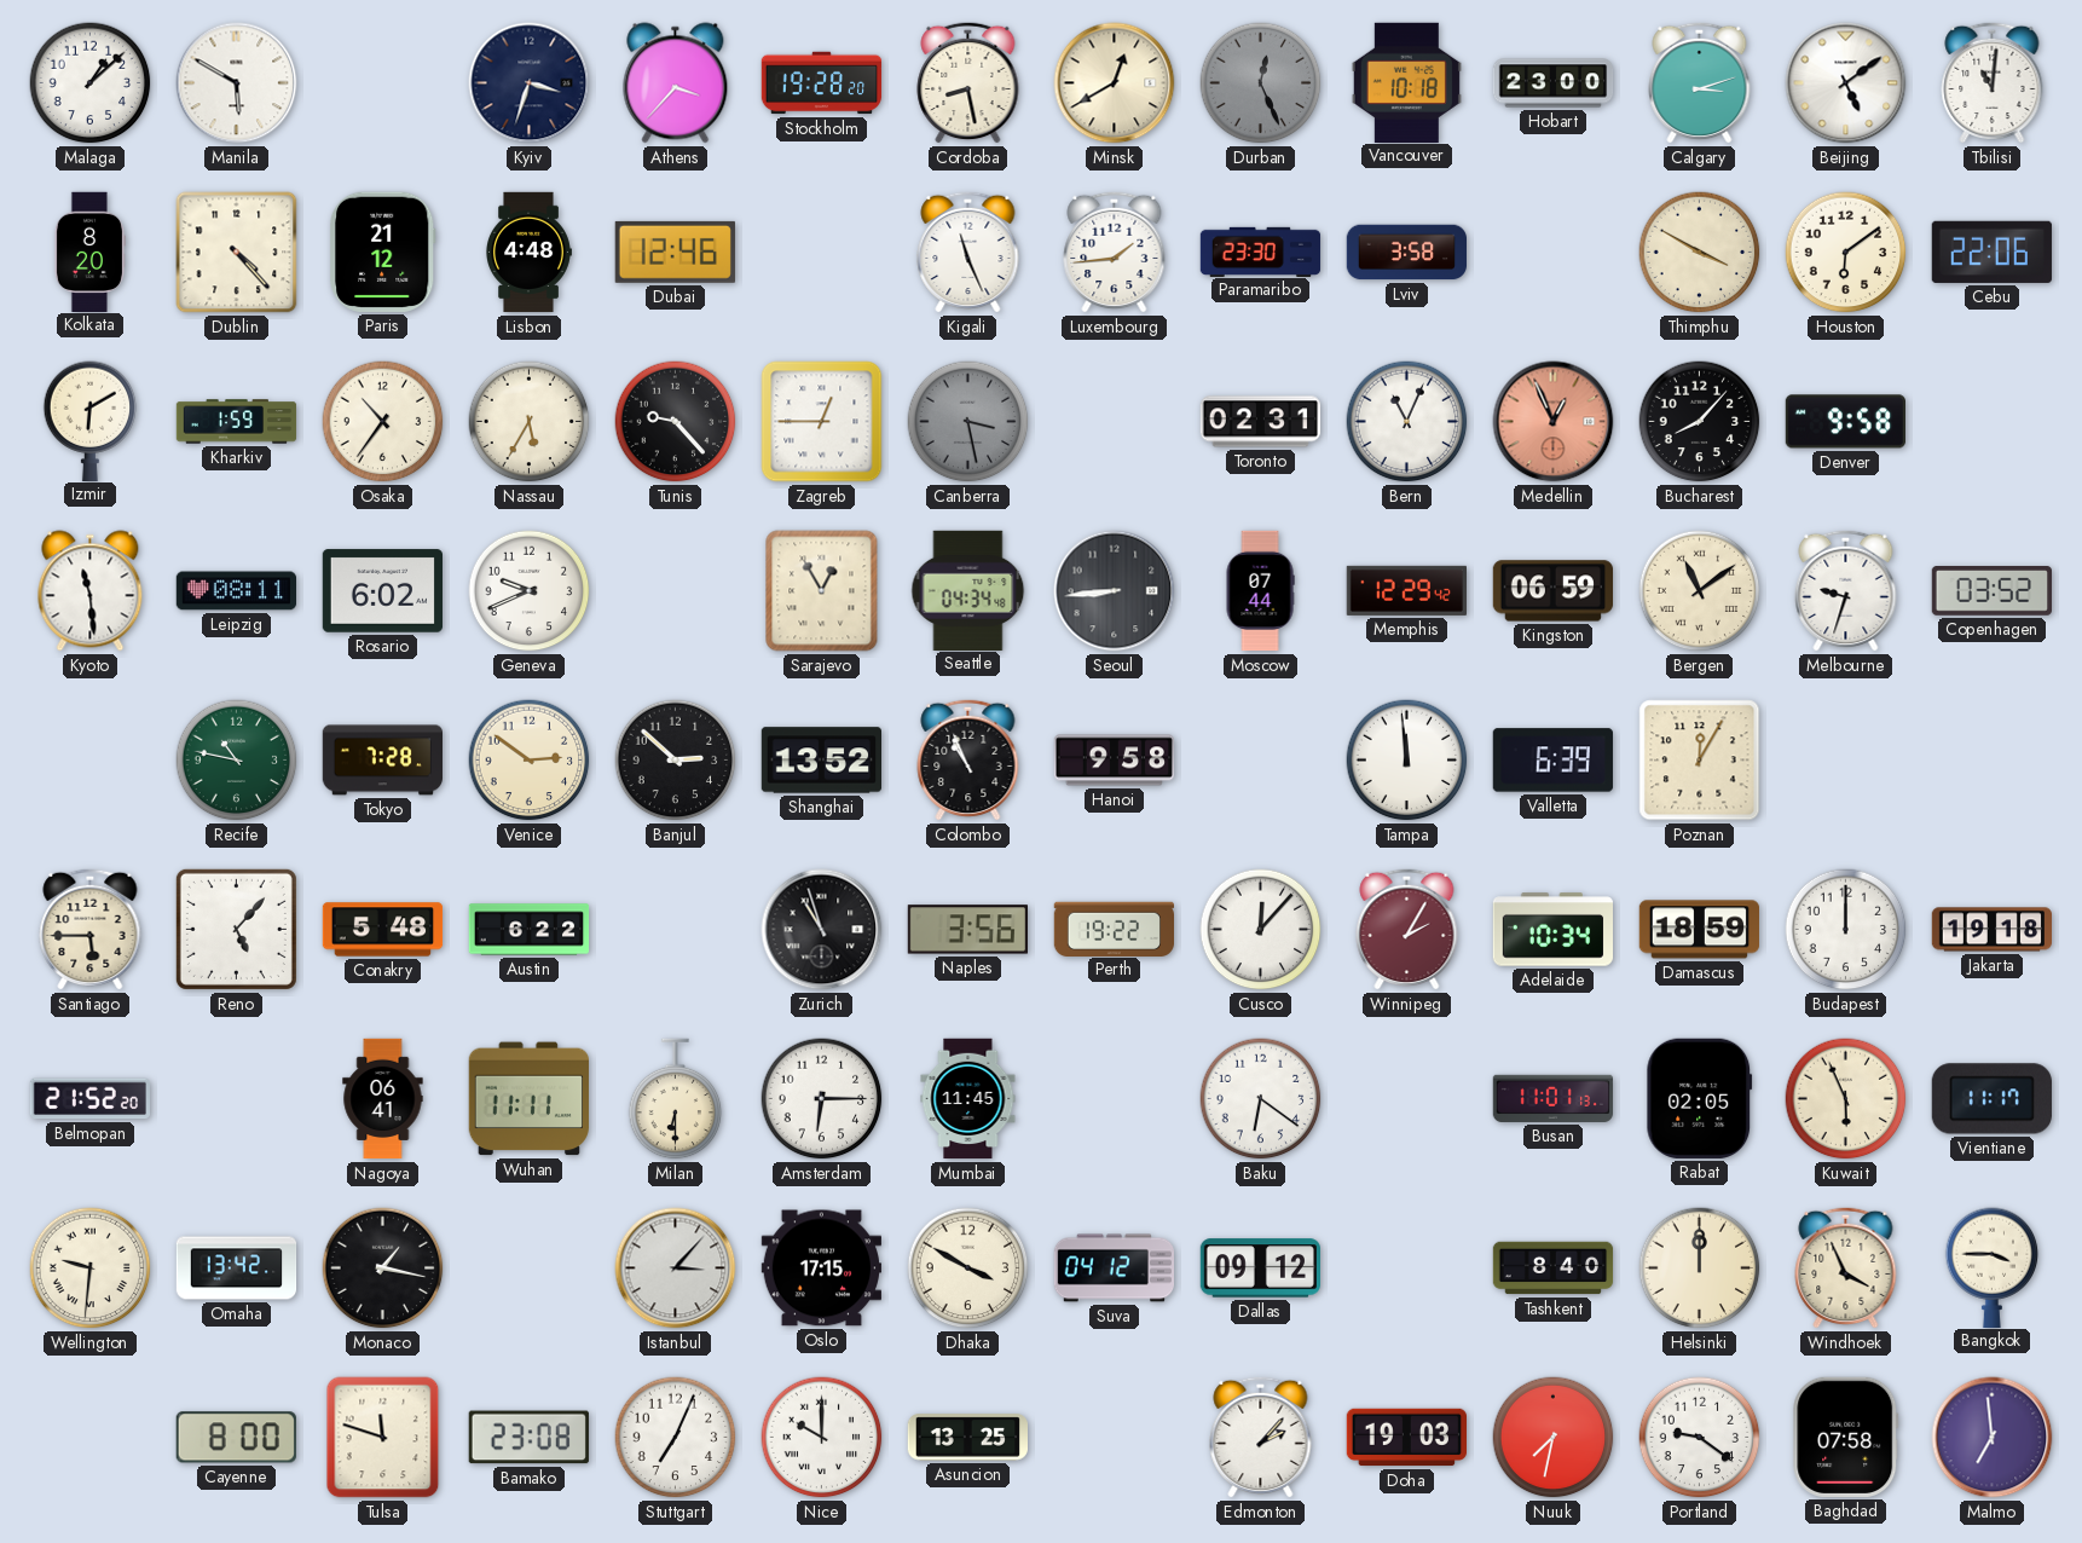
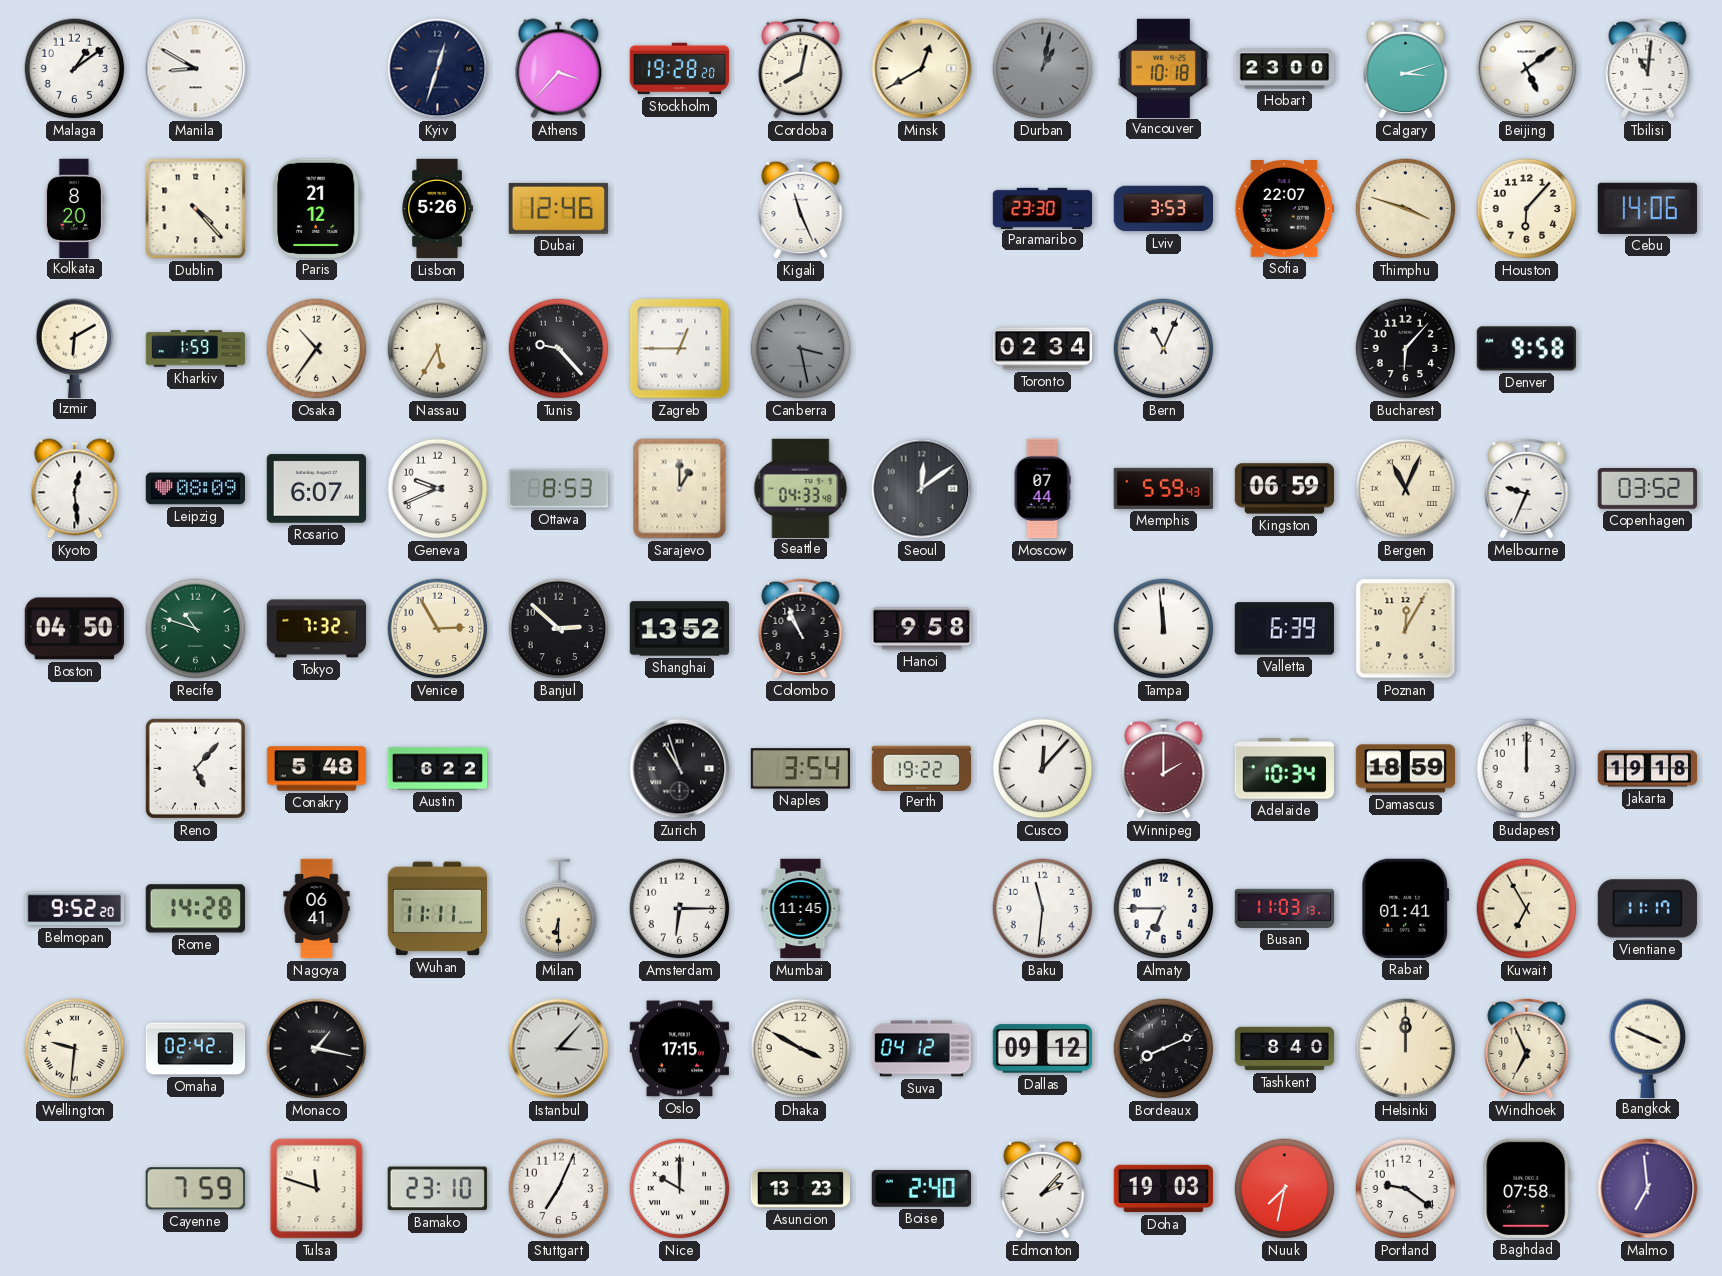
Malaga: 1:08 -> 1:09
Manila: 5:50 -> 8:50
Kyiv: 3:33 -> 12:33
Cordoba: 8:28 -> 8:02
Durban: 12:26 -> 1:02
Lisbon: 4:48 -> 5:26
Luxembourg: 1:44 -> none
Lviv: 3:58 -> 3:53
Sofia: none -> 22:07
Thimphu: 3:50 -> 3:48
Houston: 6:09 -> 6:07
Cebu: 22:06 -> 14:06
Toronto: 02:31 -> 02:34
Medellin: 12:56 -> none
Bucharest: 8:07 -> 6:07
Kyoto: 11:29 -> 12:29
Leipzig: 08:11 -> 08:09
Rosario: 6:02 -> 6:07
Ottawa: none -> 8:53
Sarajevo: 12:55 -> 1:00
Seattle: 04:34 -> 04:33
Seoul: 8:44 -> 12:09
Memphis: 12:29 -> 5:59
Bergen: 11:09 -> 11:04
Melbourne: 9:33 -> 9:34
Boston: none -> 04:50
Recife: 10:47 -> 10:48
Tokyo: 7:28 -> 7:32
Venice: 2:51 -> 2:55
Santiago: 5:45 -> none
Naples: 3:56 -> 3:54
Winnipeg: 2:05 -> 2:00
Belmopan: 21:52 -> 9:52
Rome: none -> 14:28
Baku: 6:21 -> 11:31
Almaty: none -> 6:45
Busan: 11:01 -> 11:03
Rabat: 02:05 -> 01:41
Kuwait: 5:56 -> 6:55
Omaha: 13:42 -> 02:42
Bordeaux: none -> 8:11
Windhoek: 3:56 -> 6:56
Bangkok: 3:45 -> 3:49
Cayenne: 8:00 -> 7:59
Bamako: 23:08 -> 23:10
Asuncion: 13:25 -> 13:23
Boise: none -> 2:40
